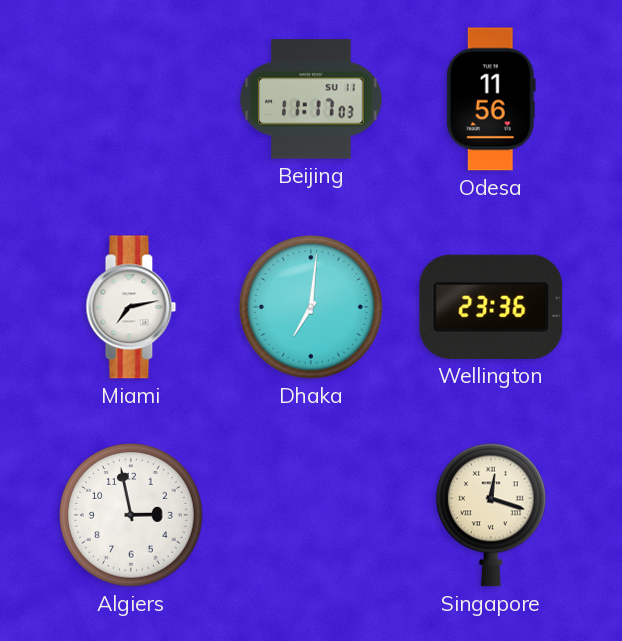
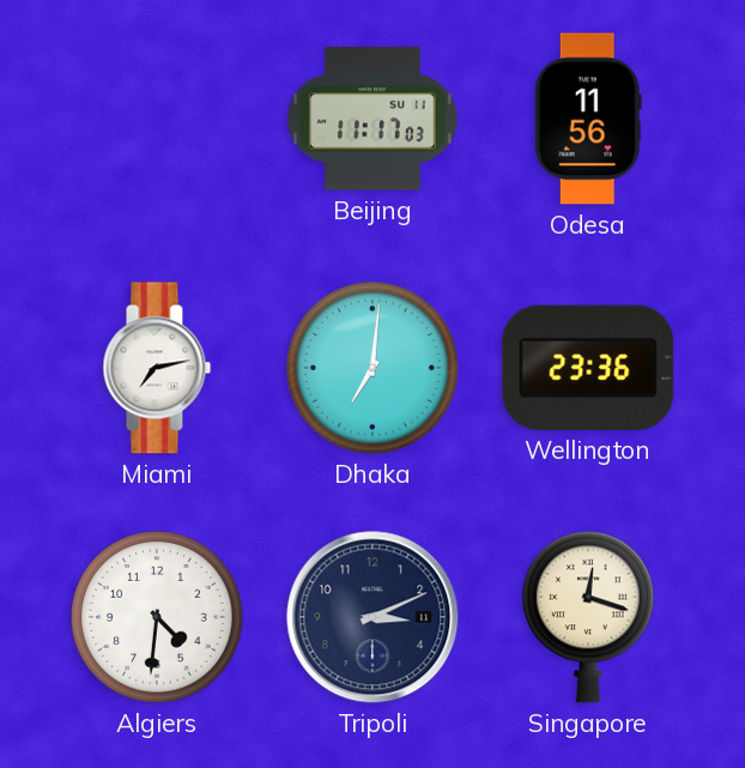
Algiers: 2:58 -> 4:31
Tripoli: none -> 3:11
